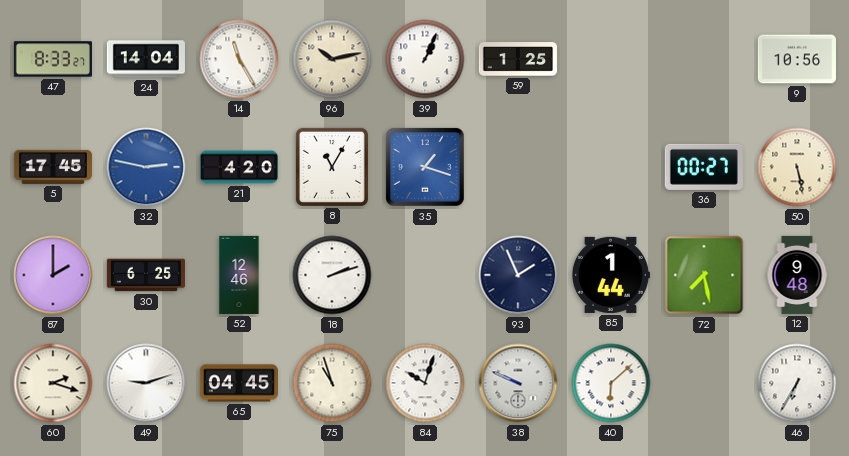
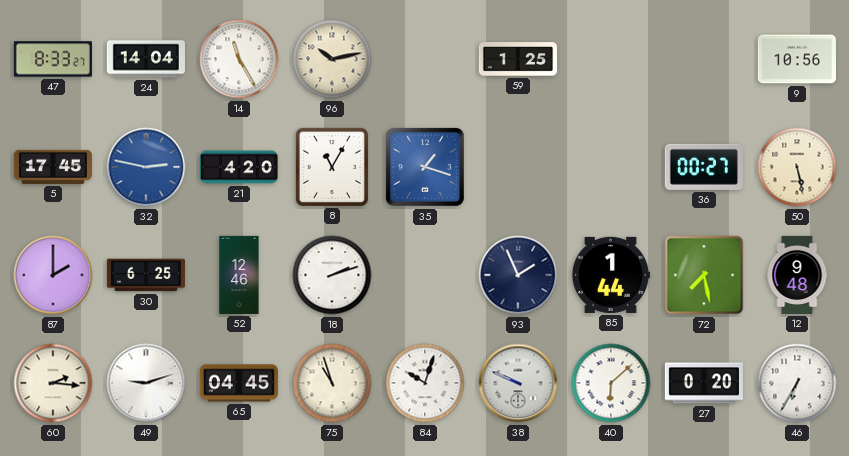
39: 1:04 -> none
60: 2:18 -> 2:16
27: none -> 0:20
